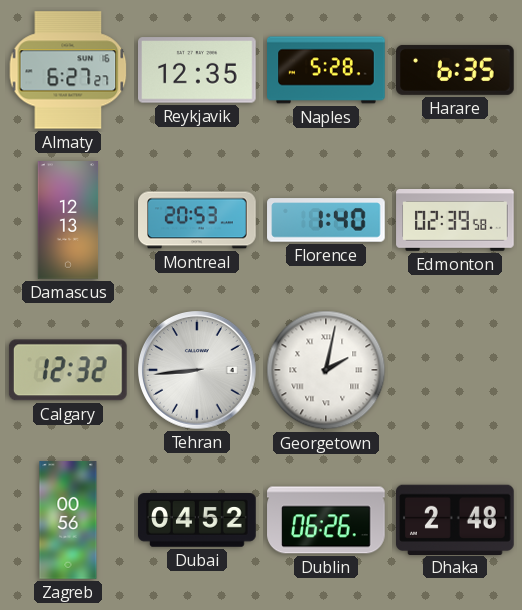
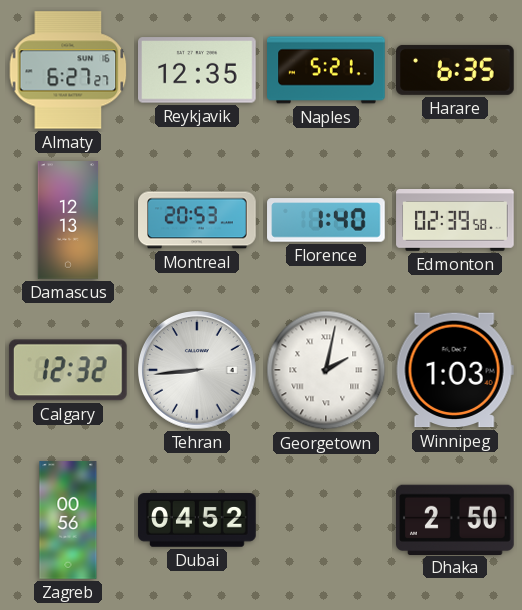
Naples: 5:28 -> 5:21
Winnipeg: none -> 1:03
Dublin: 06:26 -> none
Dhaka: 2:48 -> 2:50
